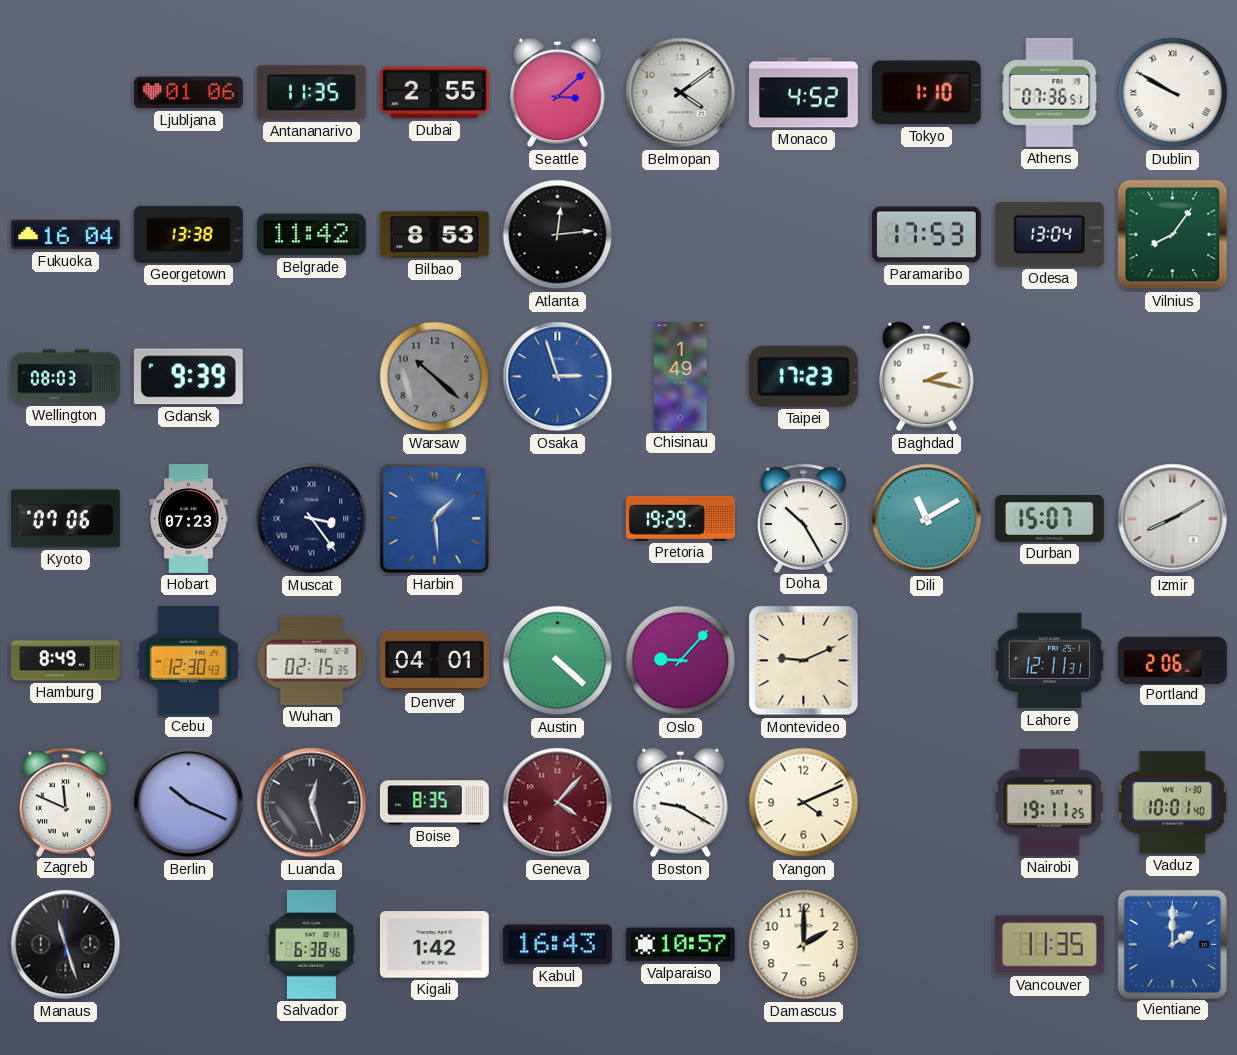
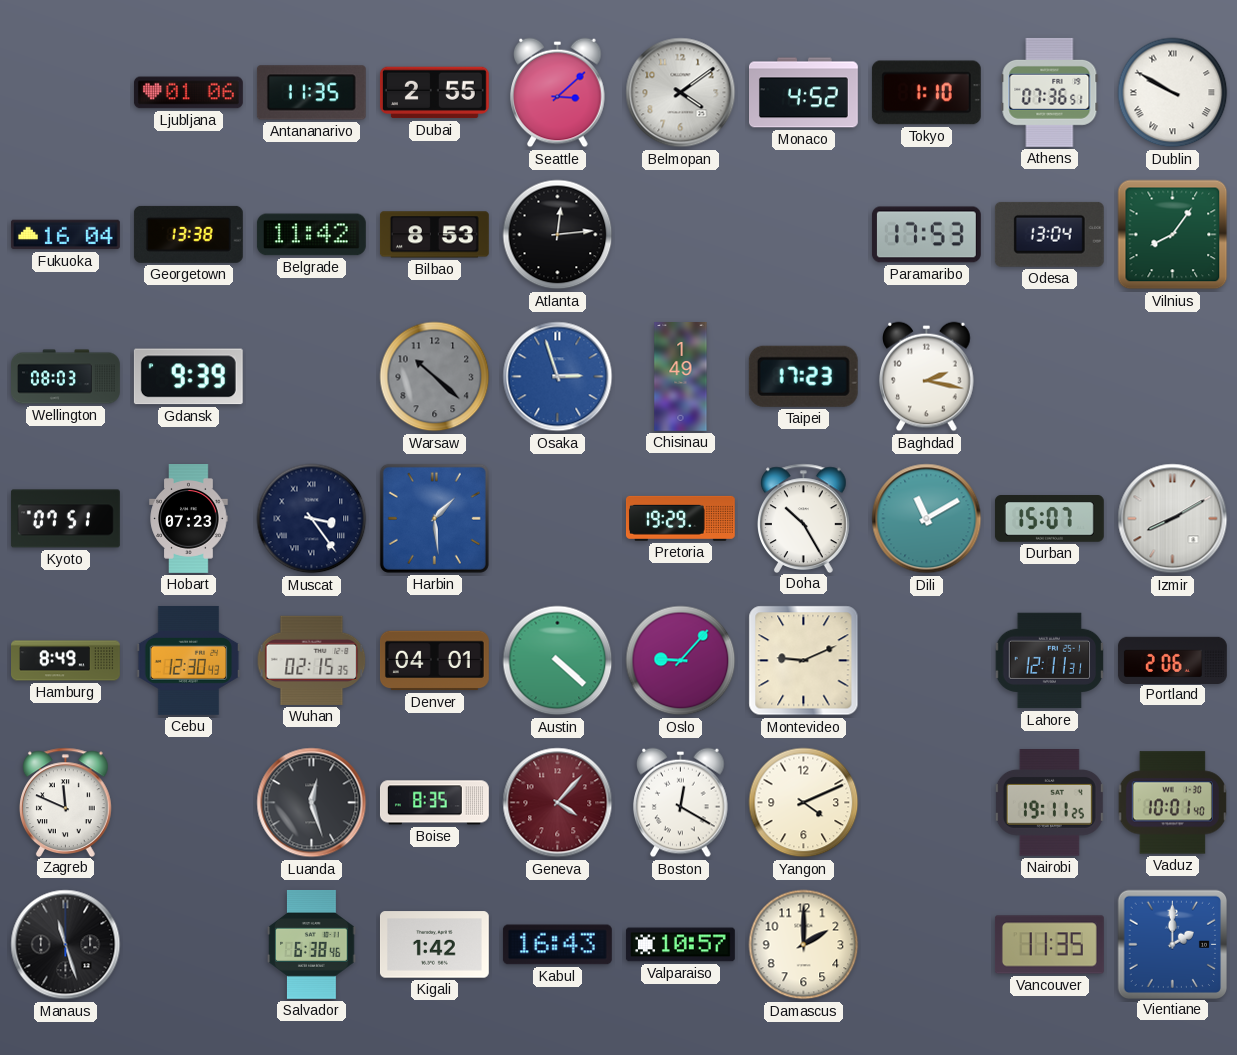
Kyoto: 07:06 -> 07:51
Berlin: 10:19 -> none
Boston: 9:20 -> 12:20
